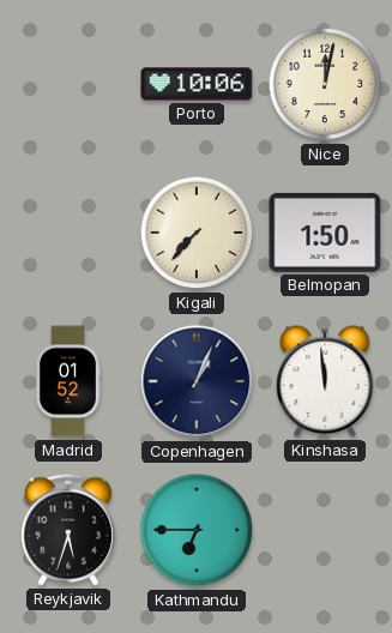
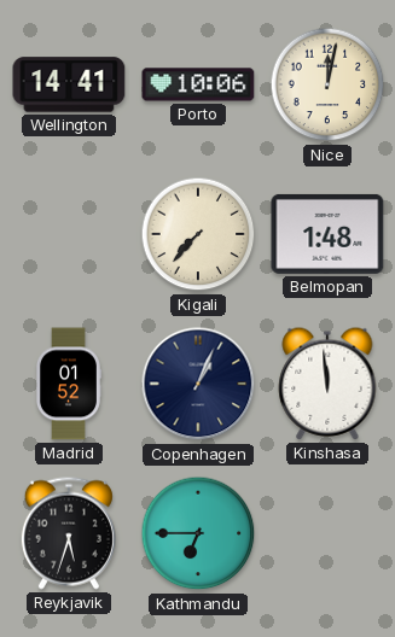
Wellington: none -> 14:41
Belmopan: 1:50 -> 1:48
